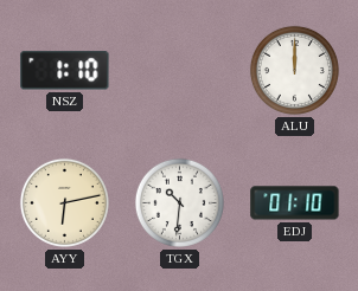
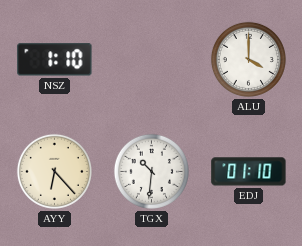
ALU: 12:00 -> 4:00
AYY: 6:13 -> 6:23
